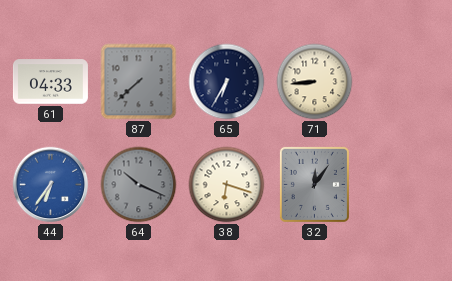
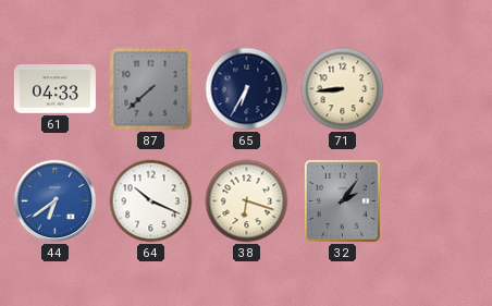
44: 6:36 -> 6:39
64 dial: grey -> white
32: 12:06 -> 2:06
